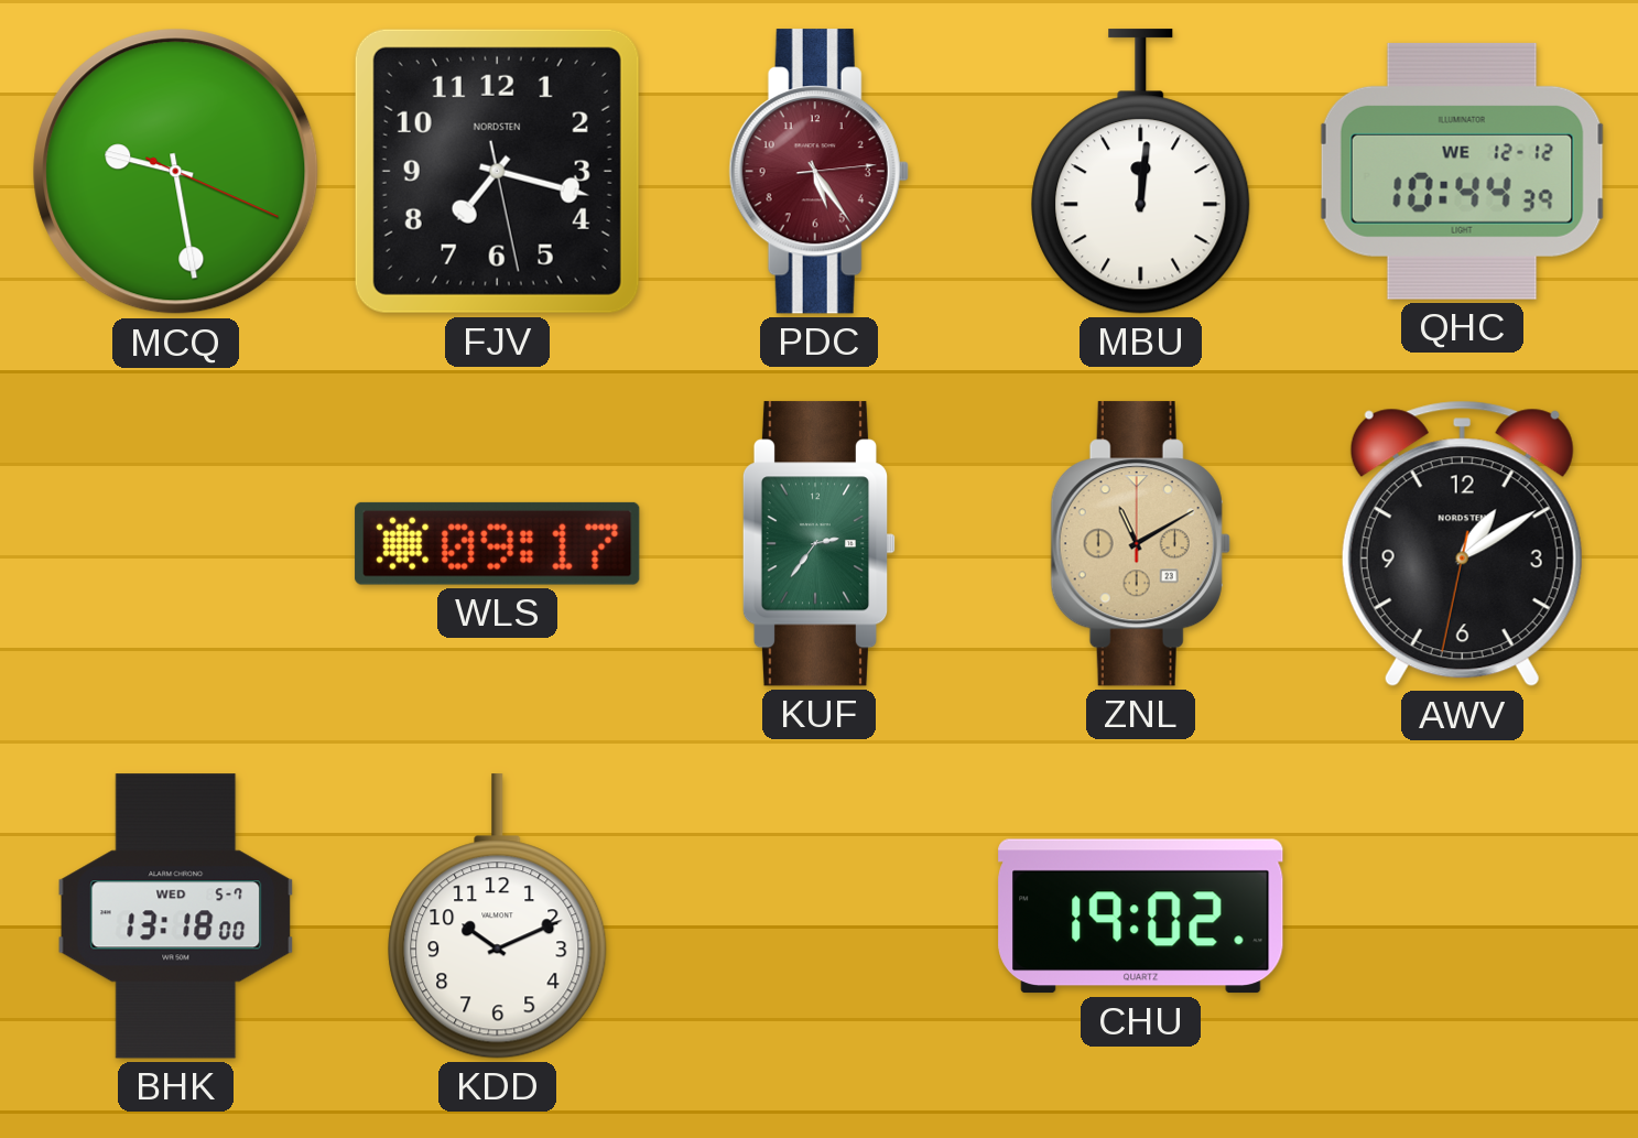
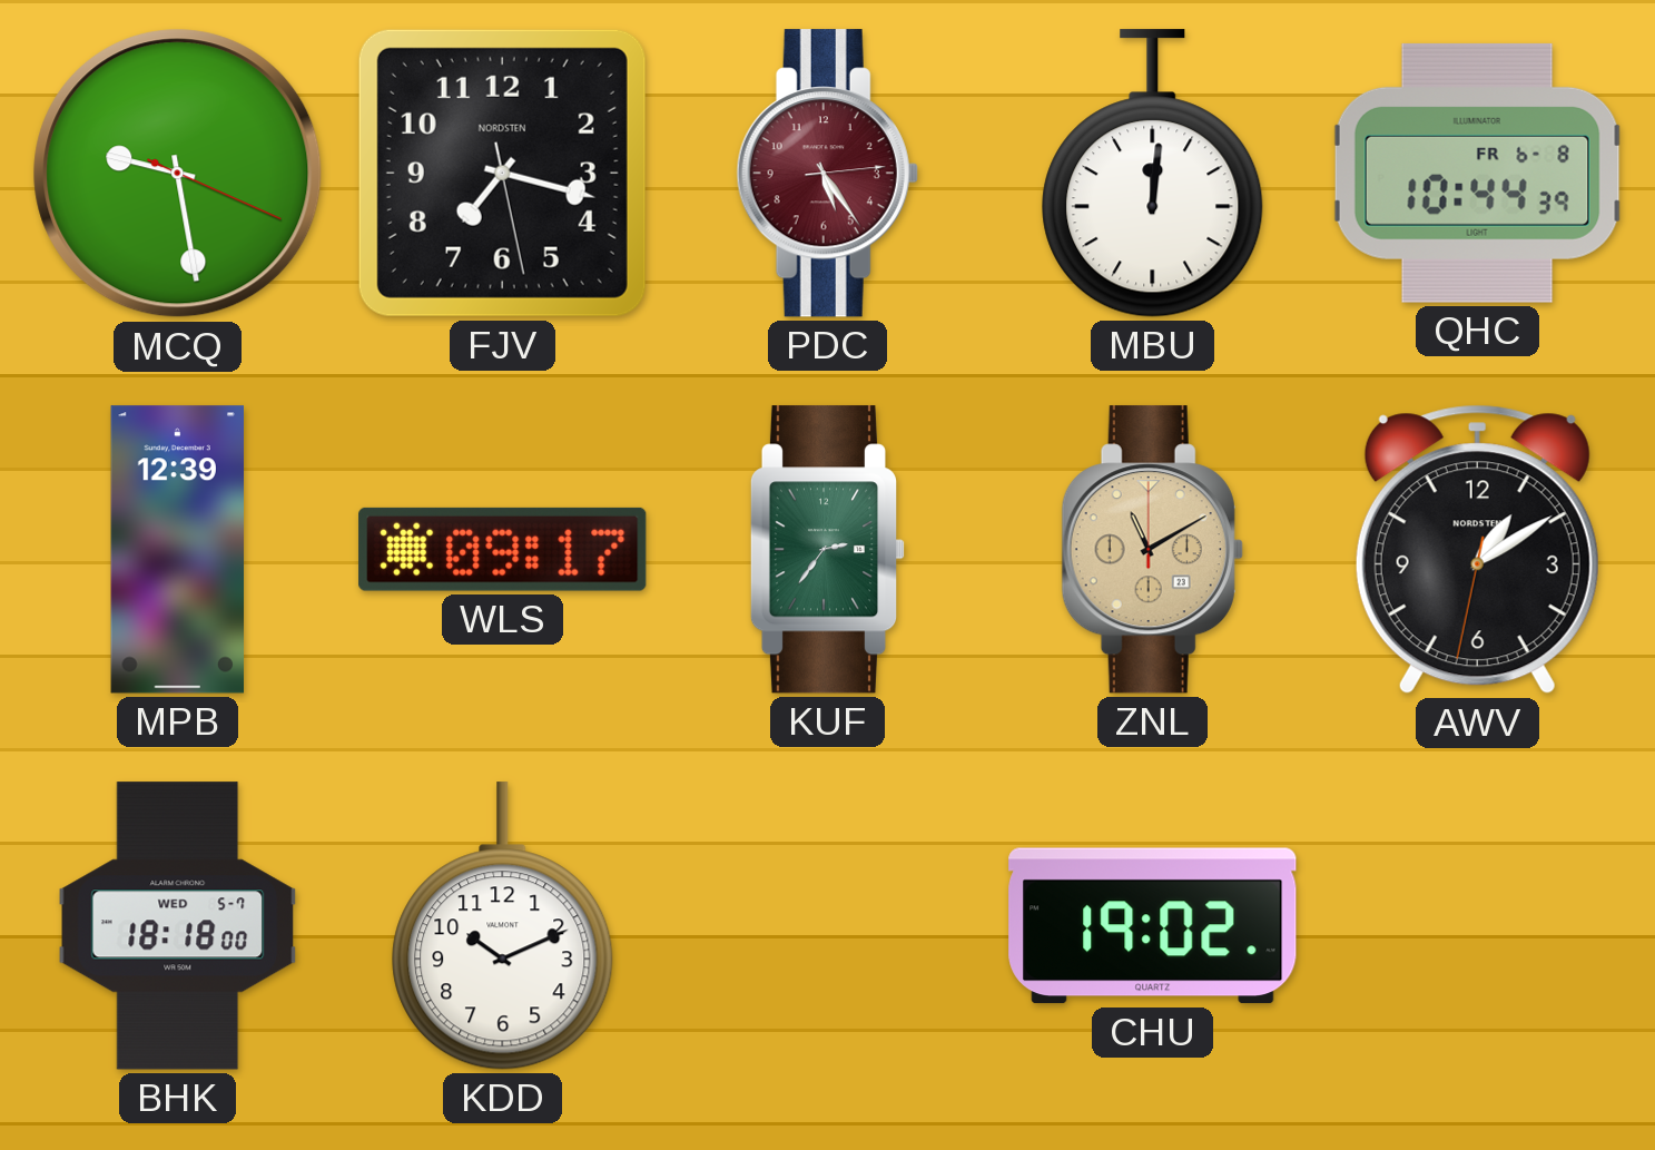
QHC date: WE 12-12 -> FR 6-8
MPB: none -> 12:39
BHK: 13:18 -> 18:18
